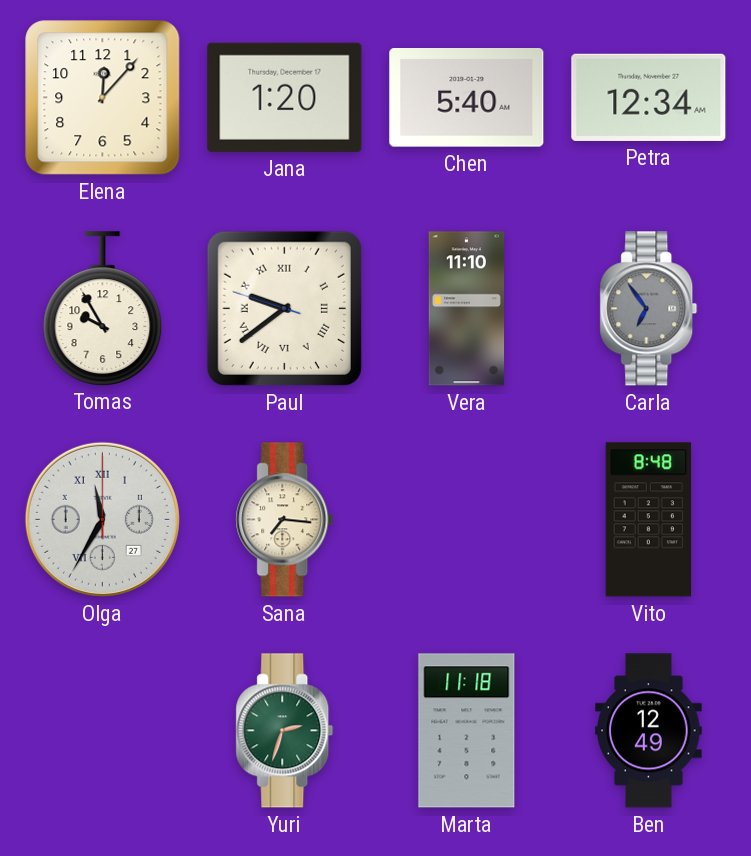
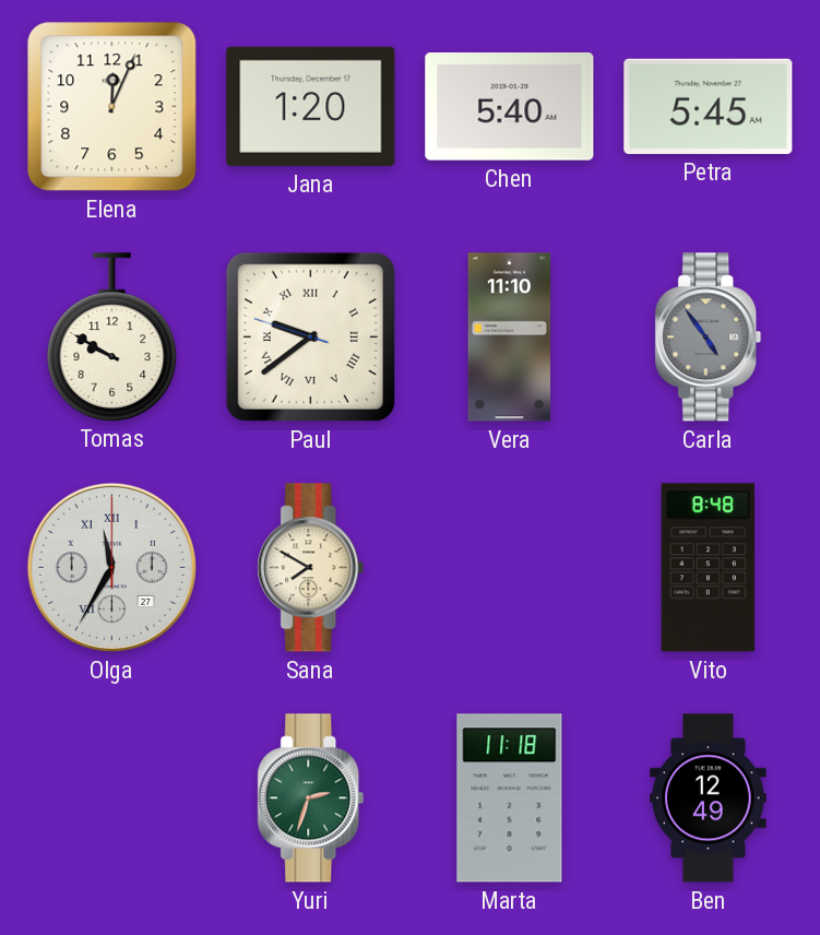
Elena: 12:07 -> 12:04
Petra: 12:34 -> 5:45
Tomas: 9:55 -> 9:50
Carla: 6:54 -> 4:54
Sana: 7:16 -> 7:50
